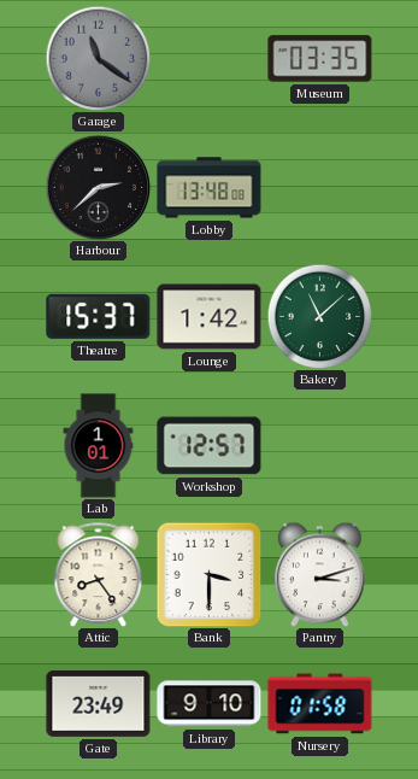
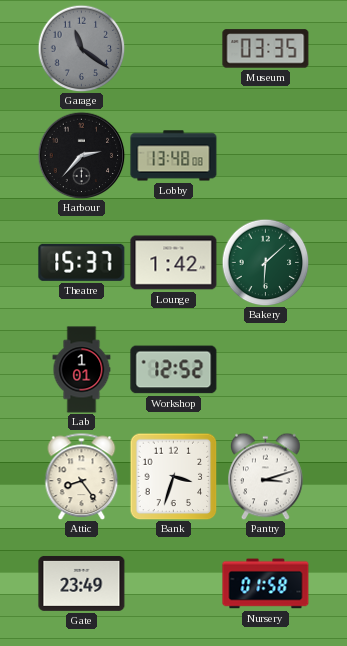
Harbour: 2:38 -> 2:37
Bakery: 11:08 -> 6:08
Workshop: 12:57 -> 12:52
Bank: 3:30 -> 3:33
Library: 9:10 -> none
